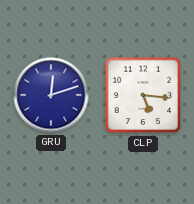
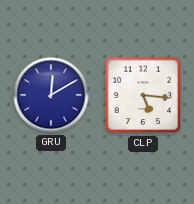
GRU: 12:12 -> 12:10
